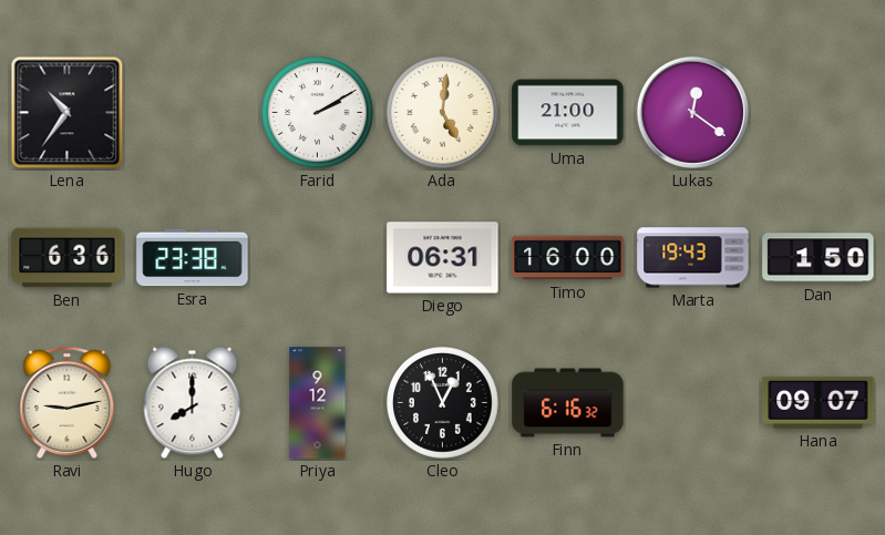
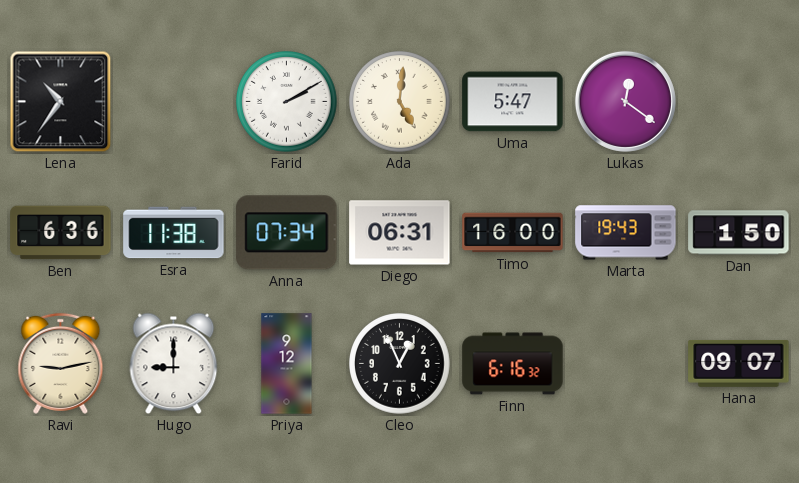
Uma: 21:00 -> 5:47
Esra: 23:38 -> 11:38
Anna: none -> 07:34
Hugo: 8:00 -> 9:00
